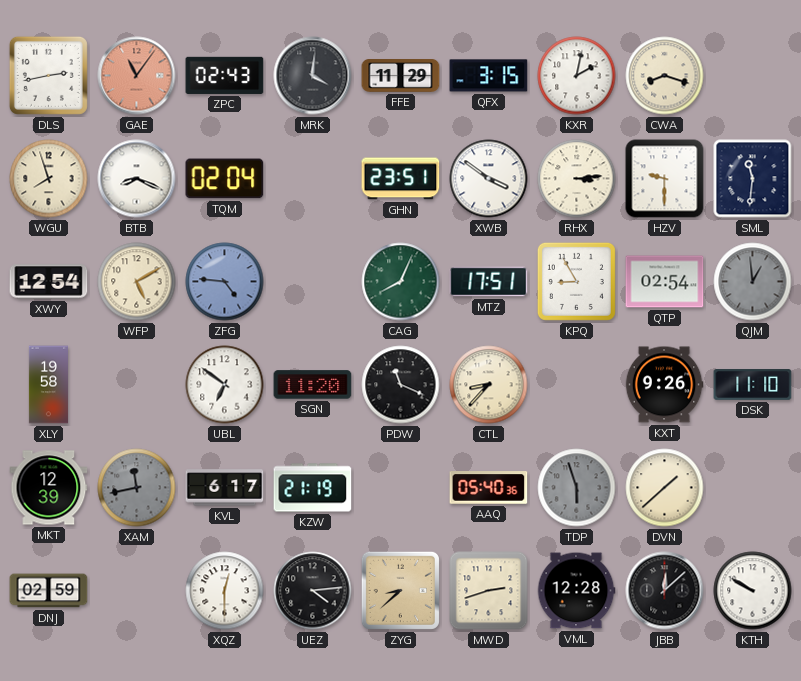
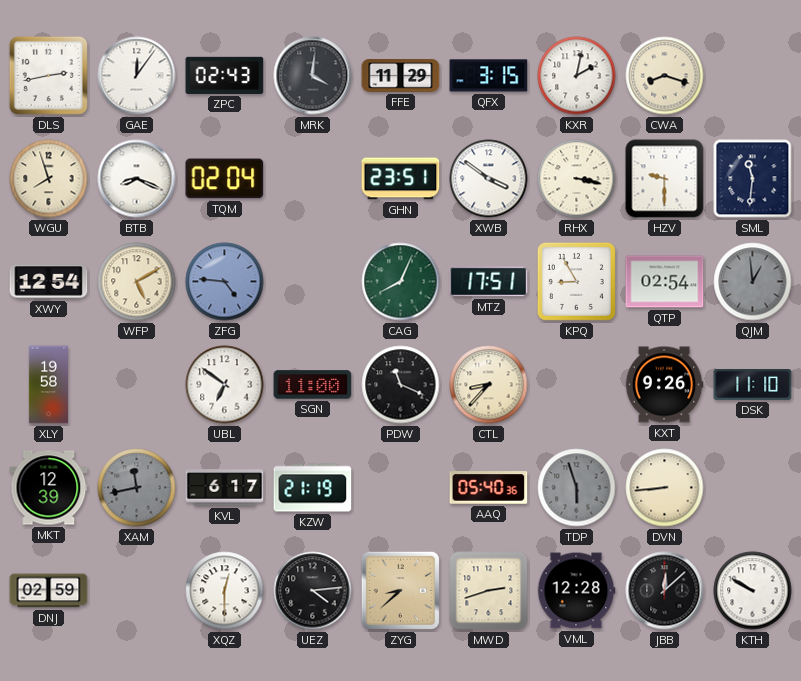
GAE: 11:06 -> 12:06
GAE dial: salmon -> white
RHX: 3:14 -> 3:17
SGN: 11:20 -> 11:00
DVN: 1:38 -> 8:44
